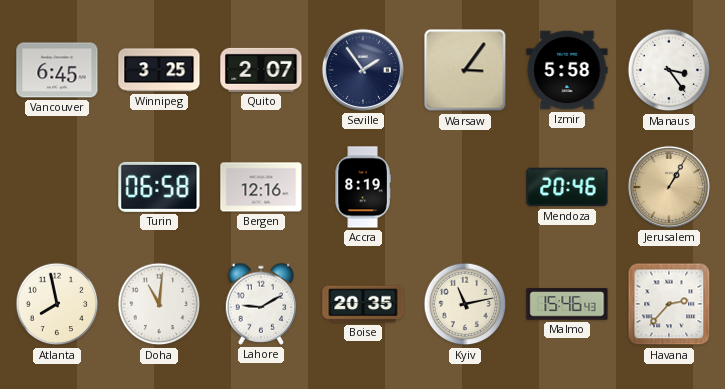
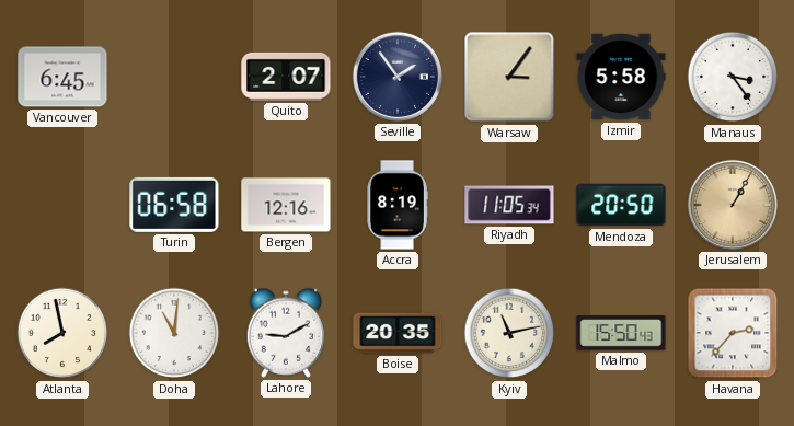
Winnipeg: 3:25 -> none
Riyadh: none -> 11:05
Mendoza: 20:46 -> 20:50
Malmo: 15:46 -> 15:50
